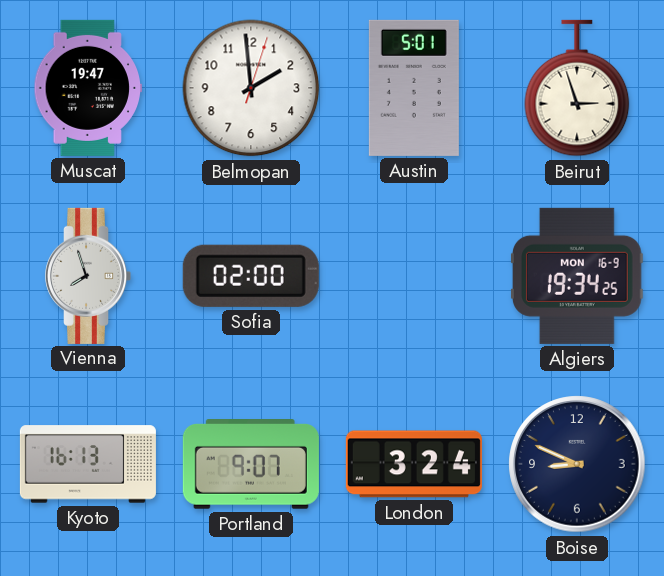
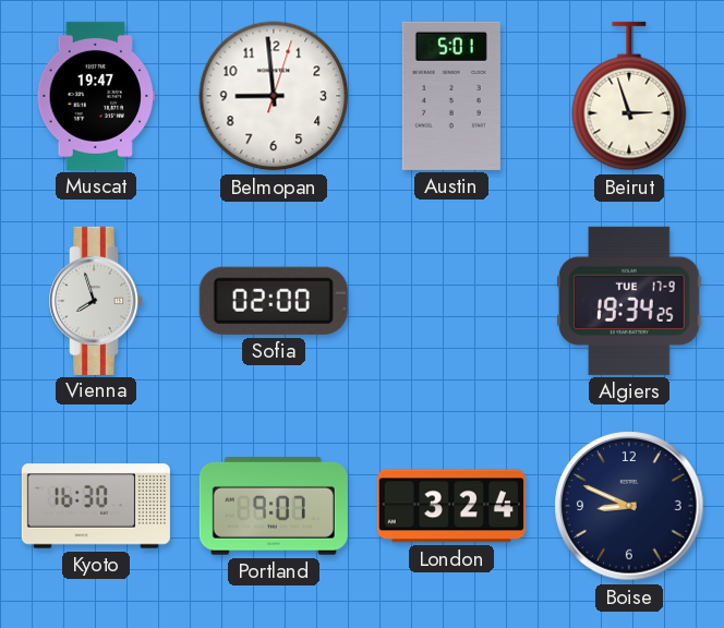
Belmopan: 1:59 -> 8:59
Algiers date: MON 16-9 -> TUE 17-9
Kyoto: 16:13 -> 16:30
